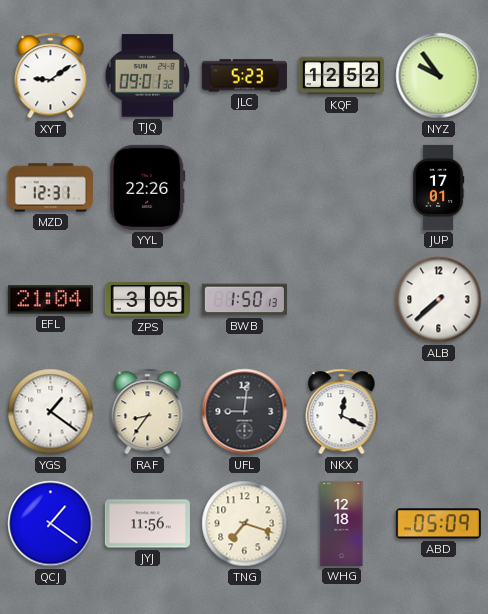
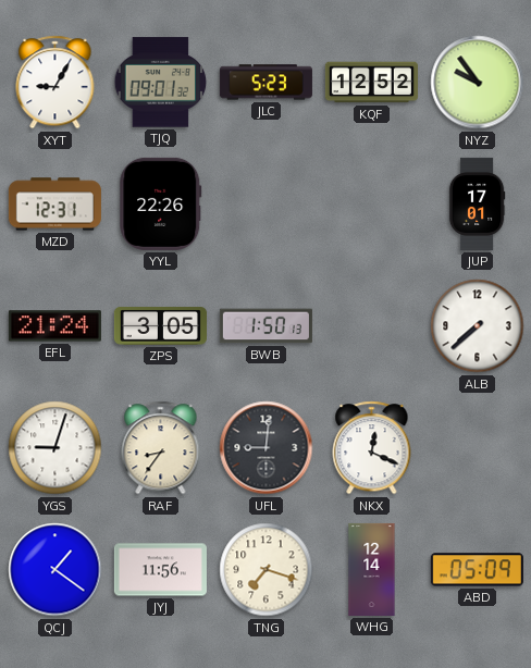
XYT: 9:09 -> 9:05
EFL: 21:04 -> 21:24
YGS: 1:21 -> 9:03
WHG: 12:18 -> 12:14
